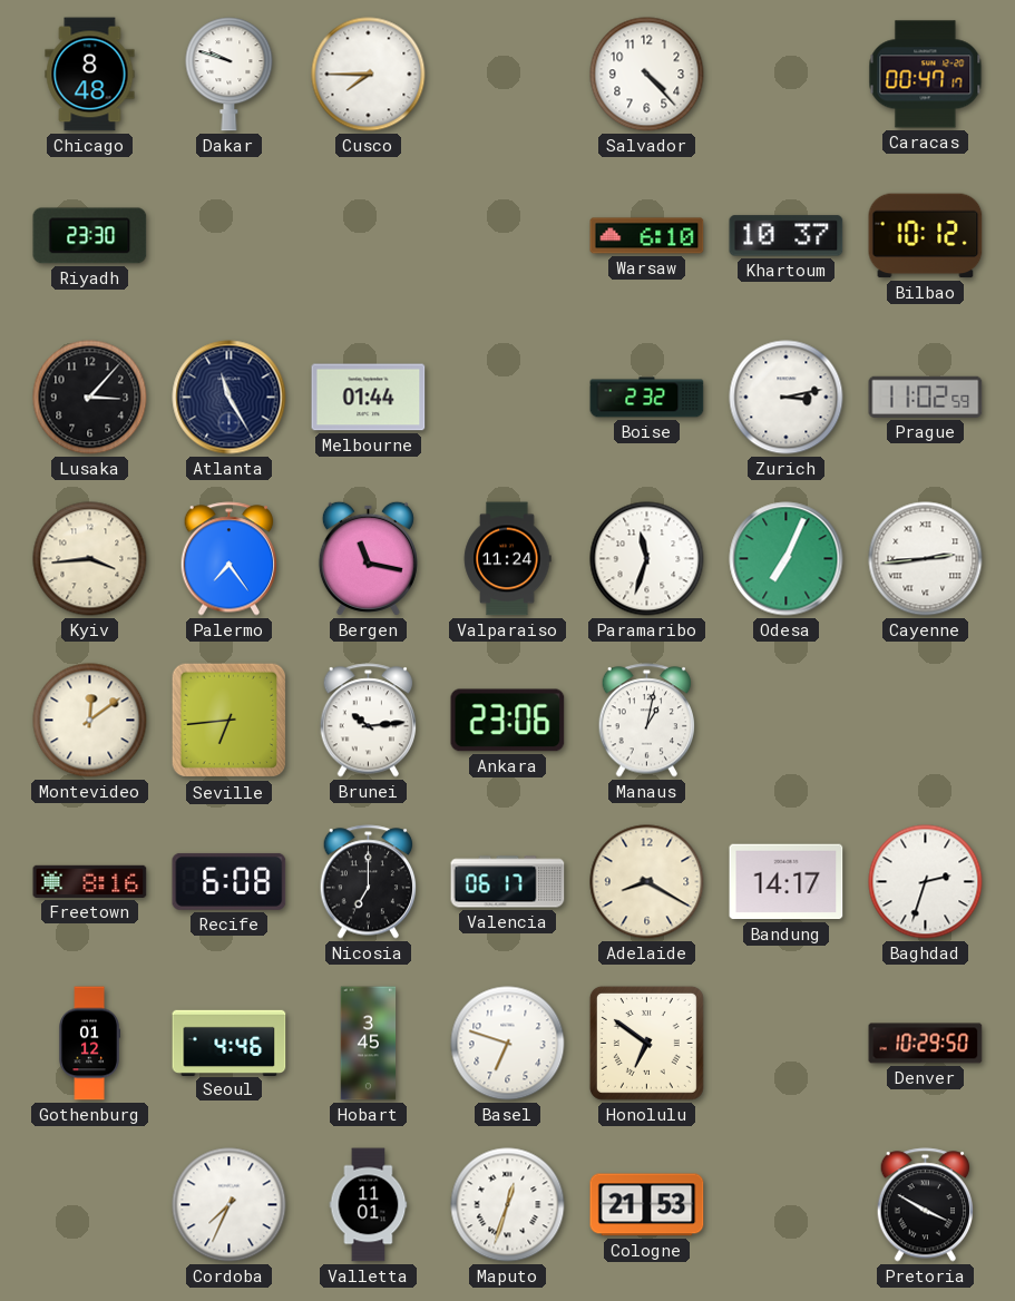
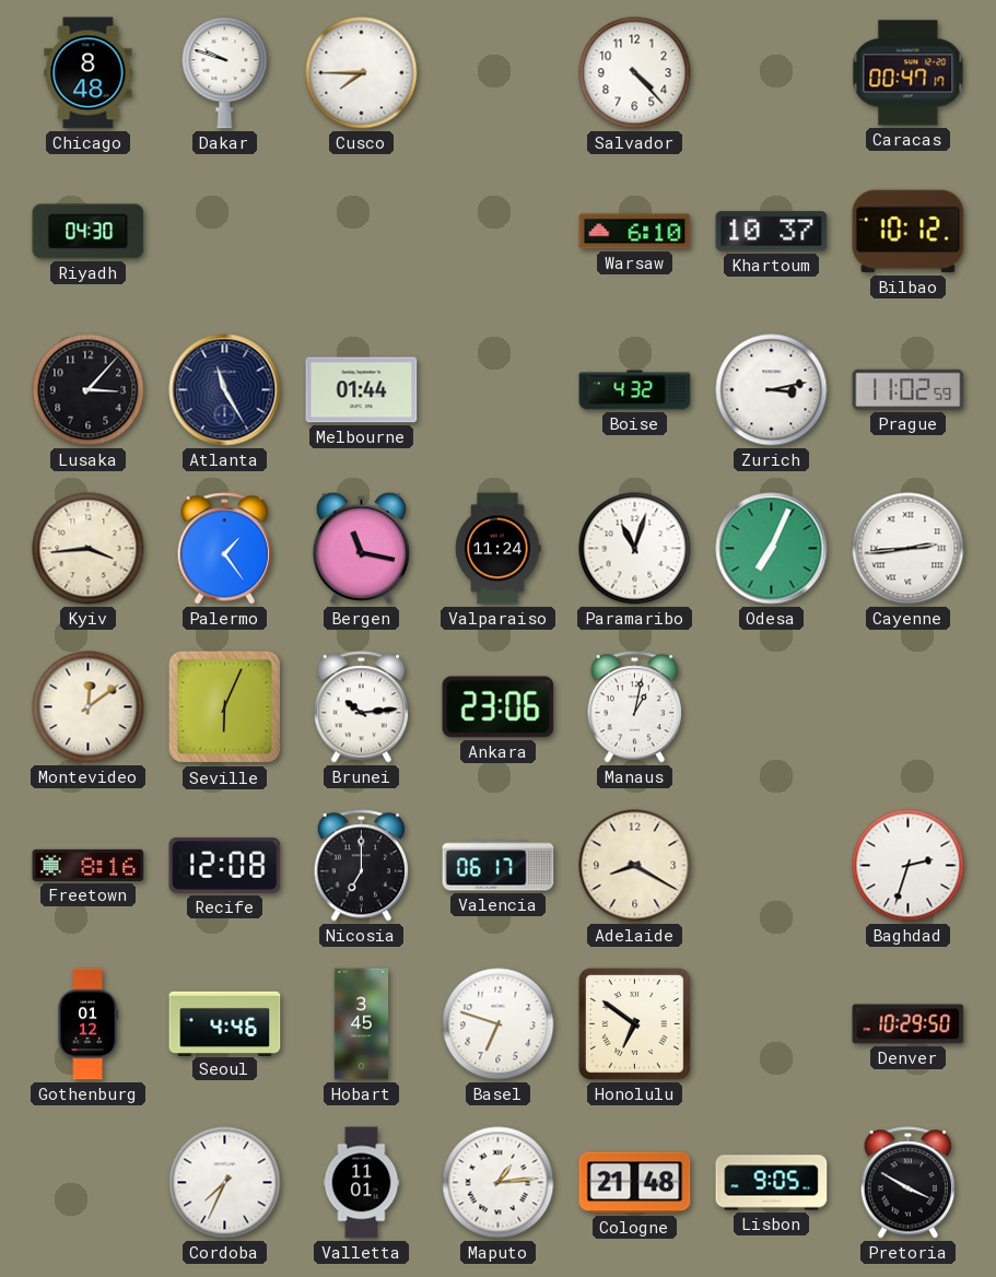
Riyadh: 23:30 -> 04:30
Boise: 2:32 -> 4:32
Palermo: 7:24 -> 1:24
Paramaribo: 11:33 -> 11:03
Seville: 6:44 -> 6:04
Recife: 6:08 -> 12:08
Bandung: 14:17 -> none
Maputo: 12:33 -> 1:14
Cologne: 21:53 -> 21:48
Lisbon: none -> 9:05
